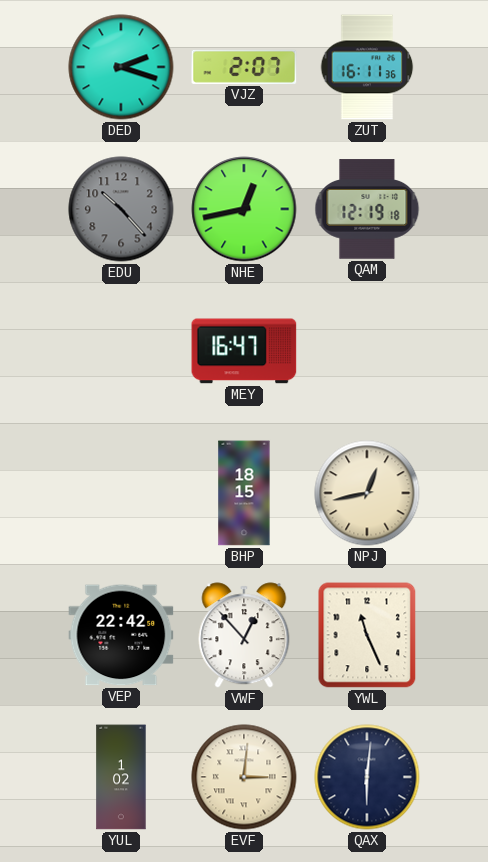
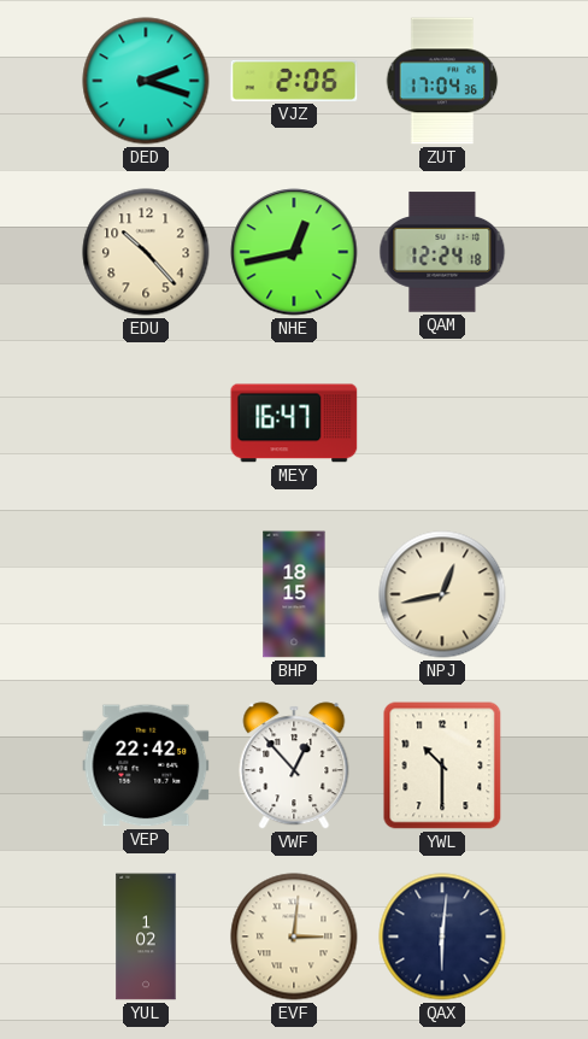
VJZ: 2:07 -> 2:06
ZUT: 16:11 -> 17:04
EDU dial: grey -> cream
QAM: 12:19 -> 12:24
YWL: 11:26 -> 10:30
